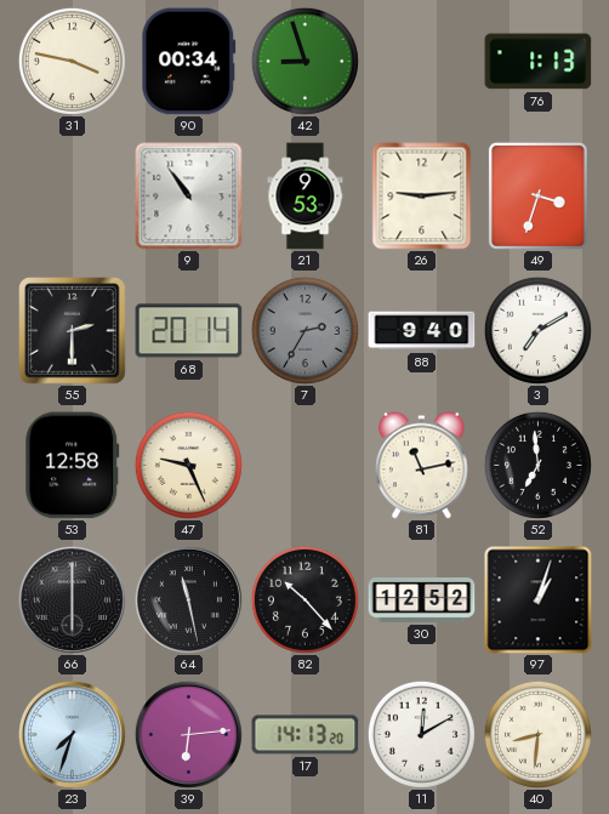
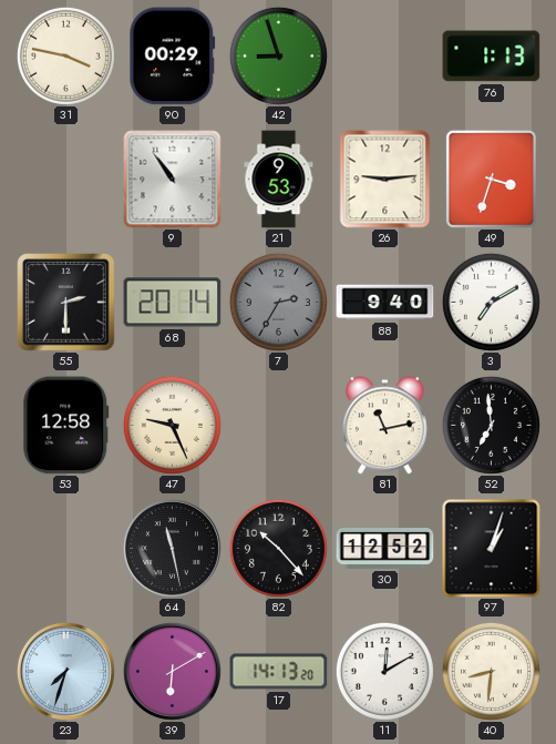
90: 00:34 -> 00:29
66: 6:00 -> none
39: 6:14 -> 6:10
